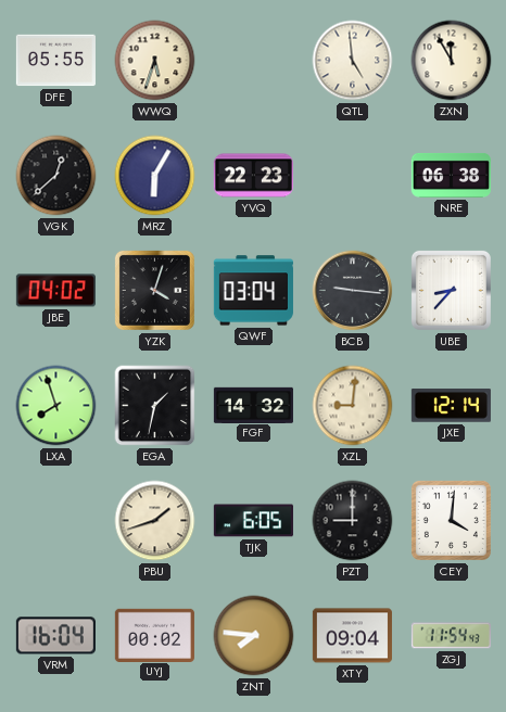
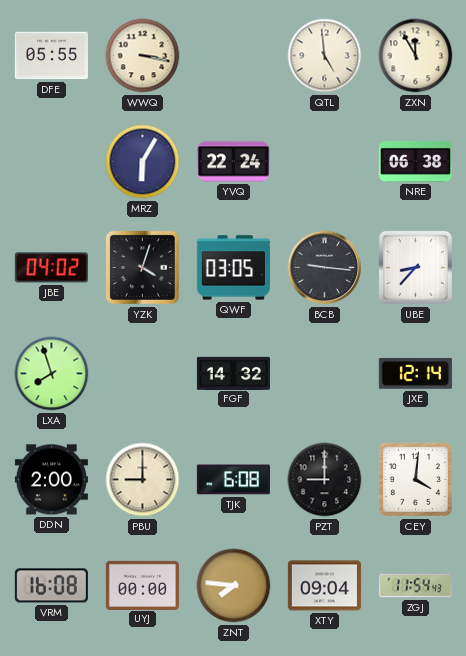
WWQ: 5:33 -> 3:17
VGK: 12:38 -> none
YVQ: 22:23 -> 22:24
QWF: 03:04 -> 03:05
EGA: 1:32 -> none
XZL: 9:01 -> none
DDN: none -> 2:00
PBU: 1:42 -> 9:00
TJK: 6:05 -> 6:08
VRM: 16:04 -> 16:08
UYJ: 00:02 -> 00:00
